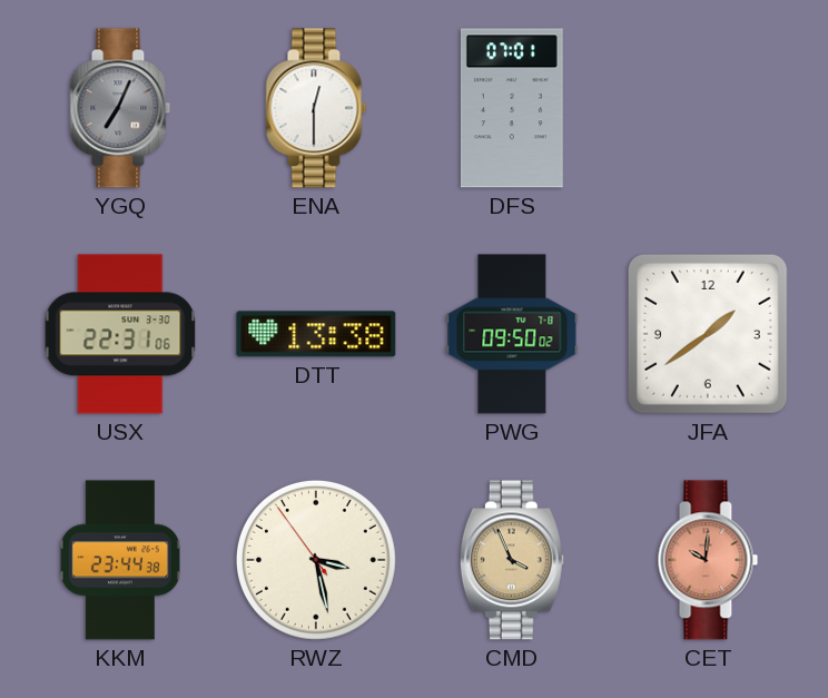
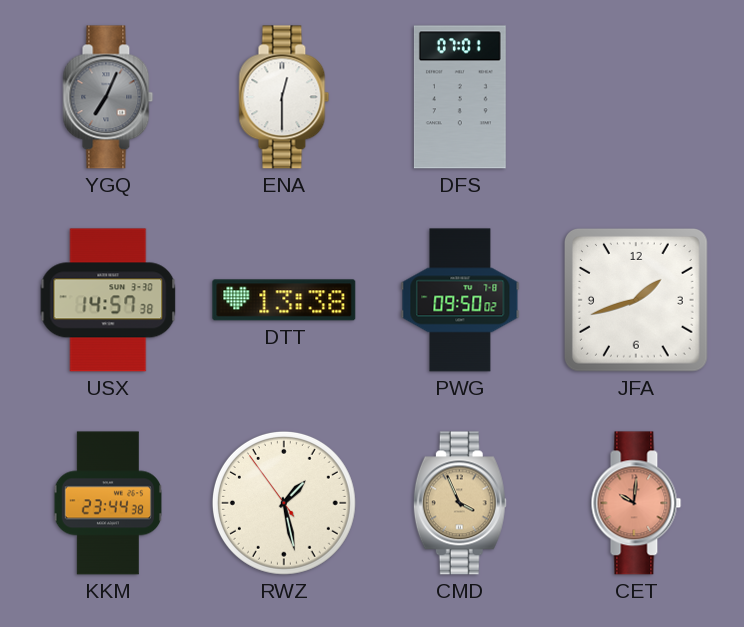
USX: 22:31 -> 14:57
JFA: 1:39 -> 1:42
RWZ: 3:27 -> 1:27
